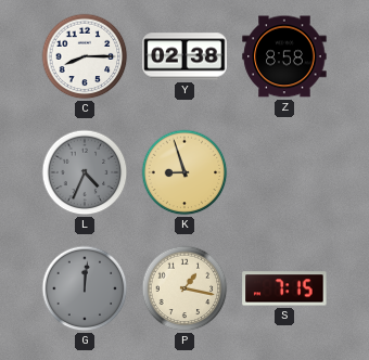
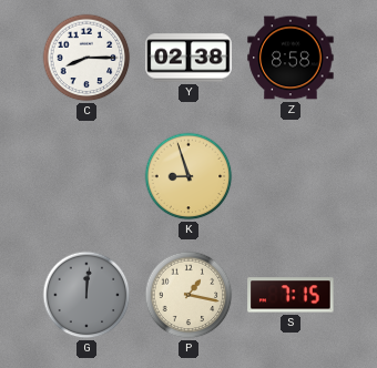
L: 4:34 -> none
